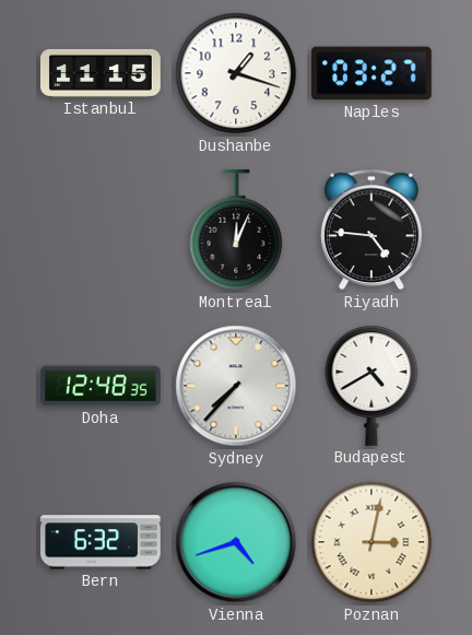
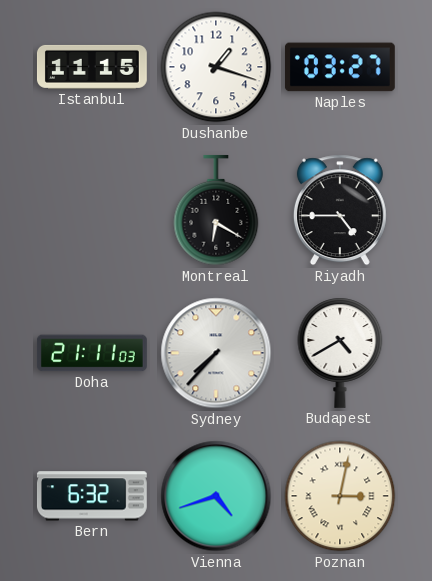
Montreal: 12:04 -> 6:20
Riyadh: 4:46 -> 4:45
Doha: 12:48 -> 21:11
